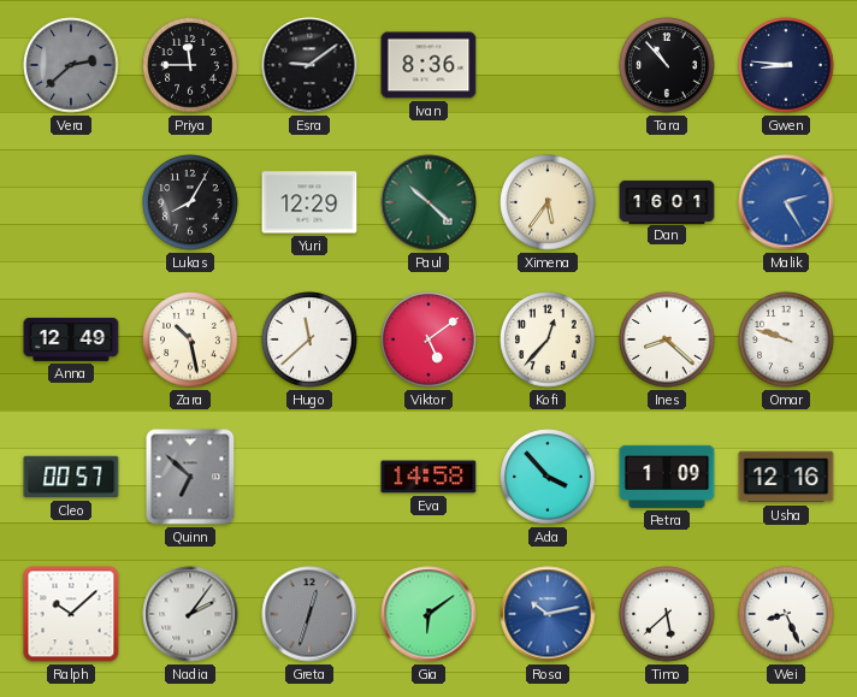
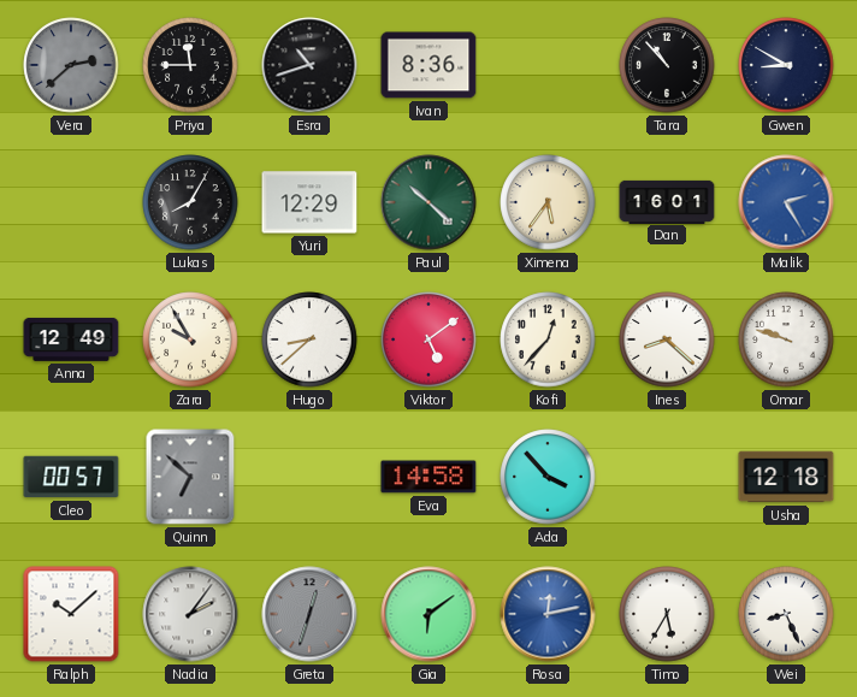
Esra: 9:09 -> 10:42
Gwen: 8:46 -> 8:50
Zara: 10:28 -> 9:55
Hugo: 11:38 -> 8:38
Petra: 1:09 -> none
Usha: 12:16 -> 12:18
Rosa: 10:13 -> 12:13
Timo: 5:38 -> 5:35
